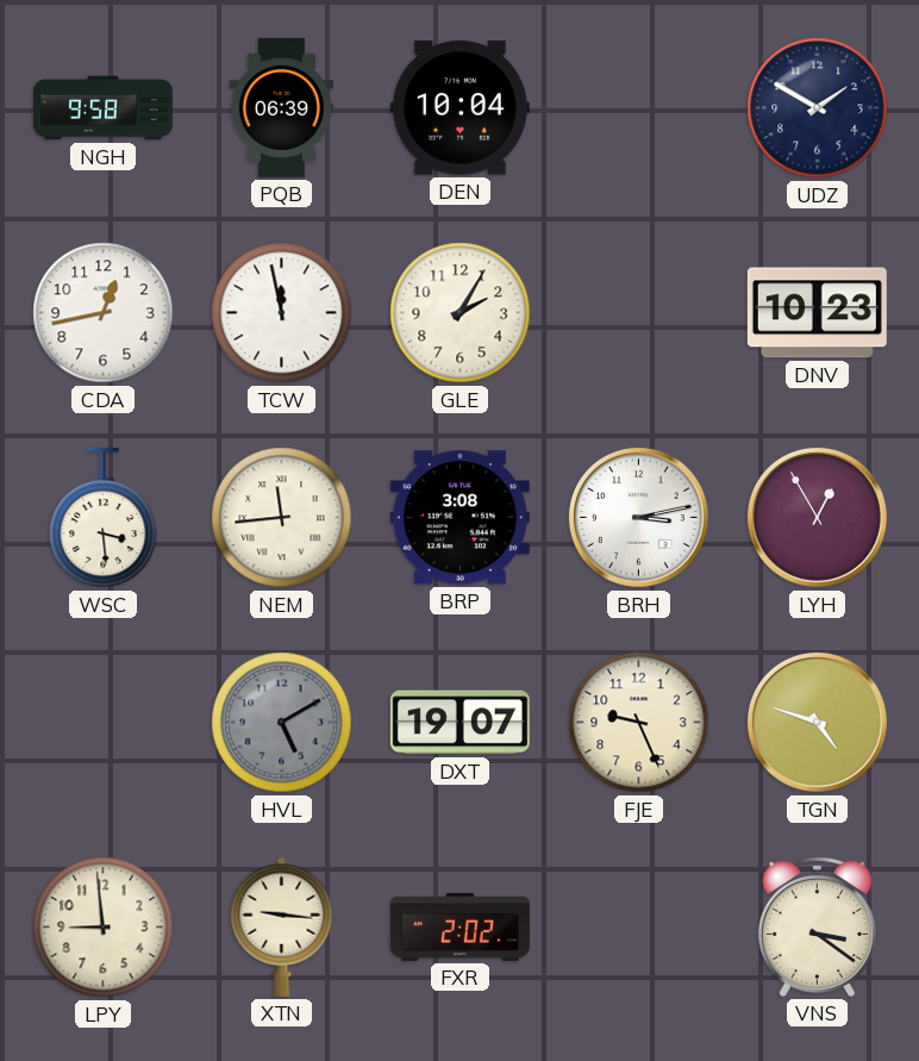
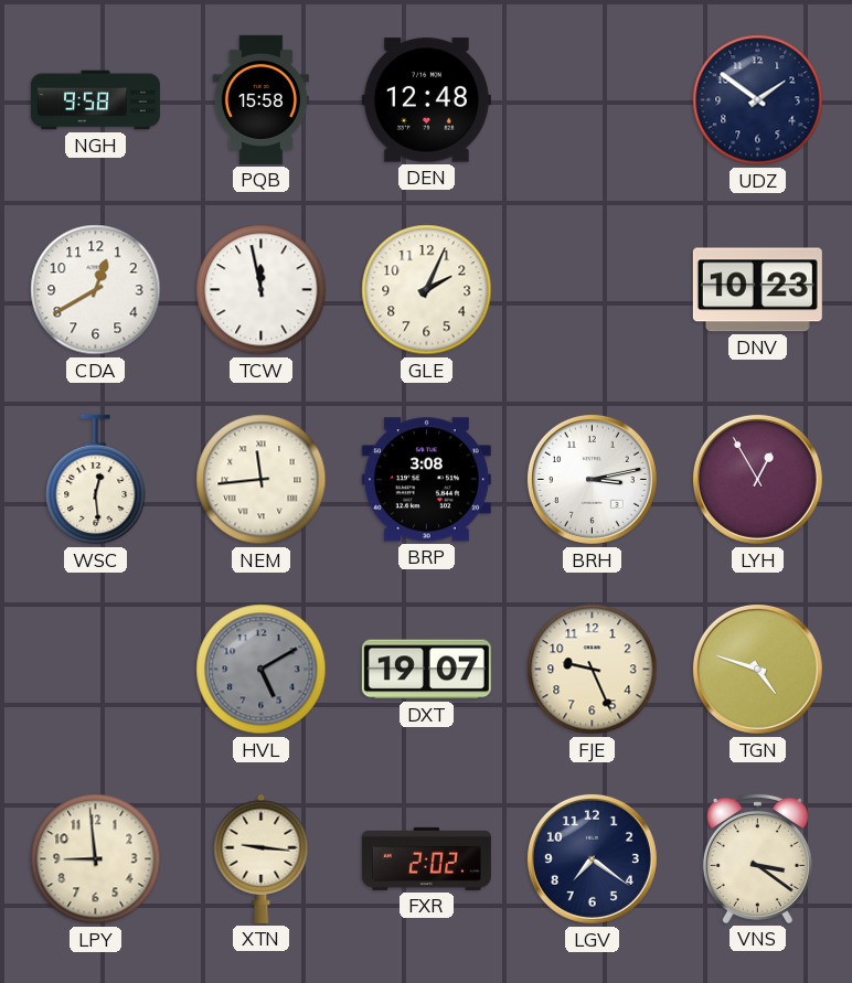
PQB: 06:39 -> 15:58
DEN: 10:04 -> 12:48
UDZ: 1:50 -> 1:51
CDA: 12:43 -> 12:40
GLE: 2:05 -> 2:04
WSC: 3:29 -> 12:29
LGV: none -> 7:21
